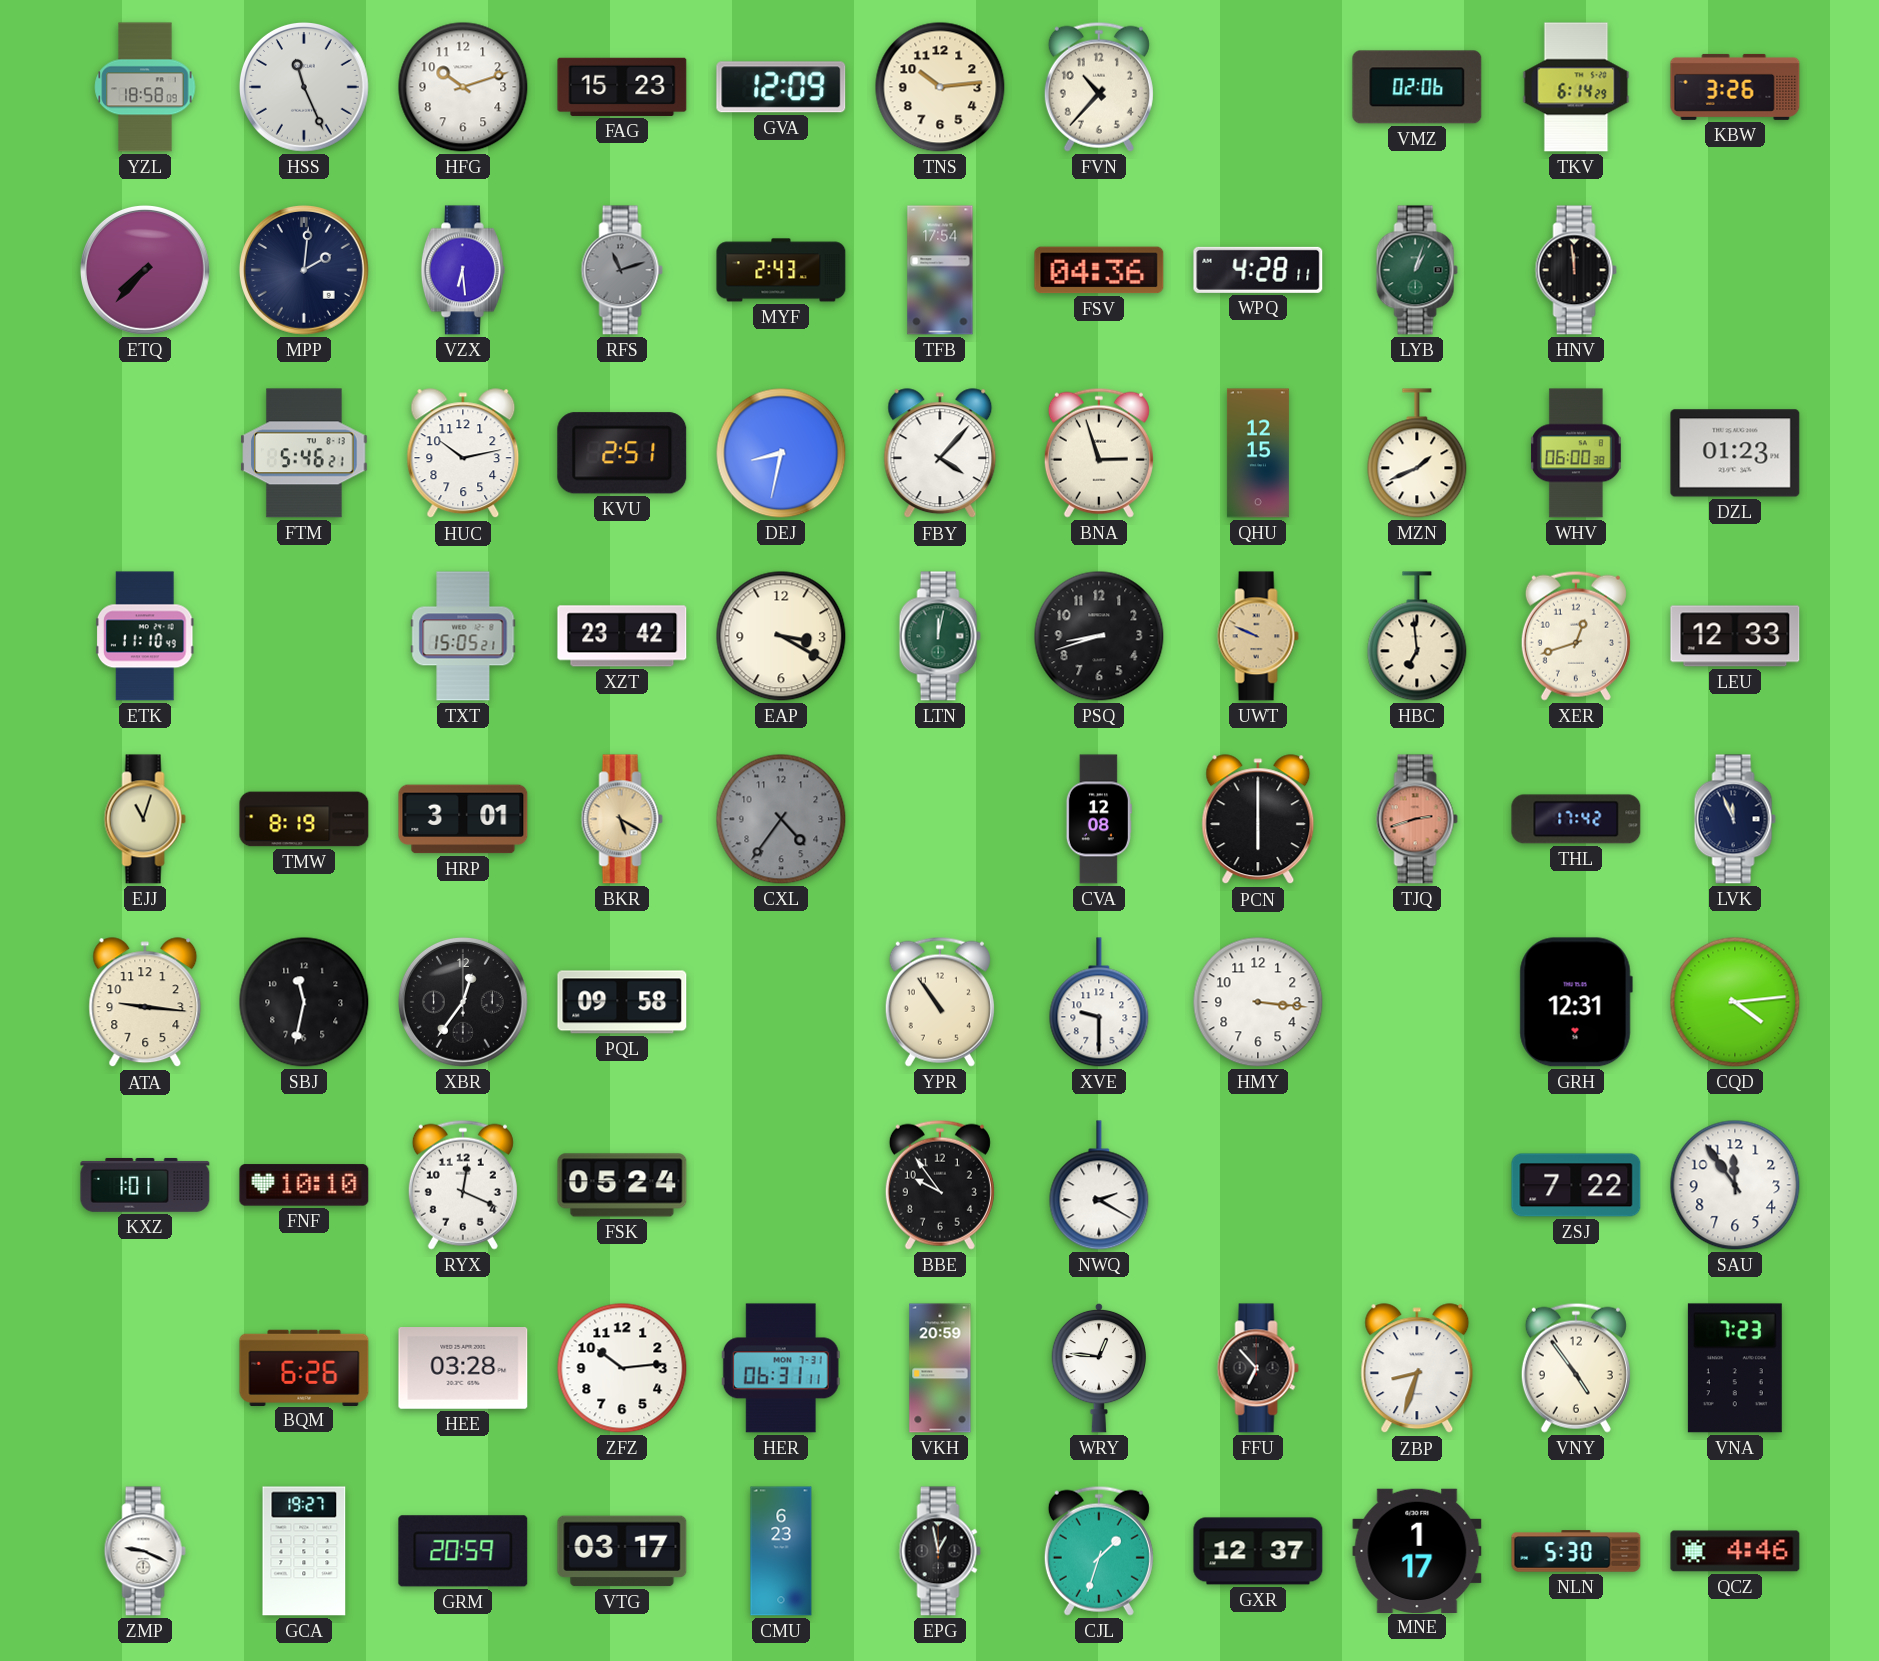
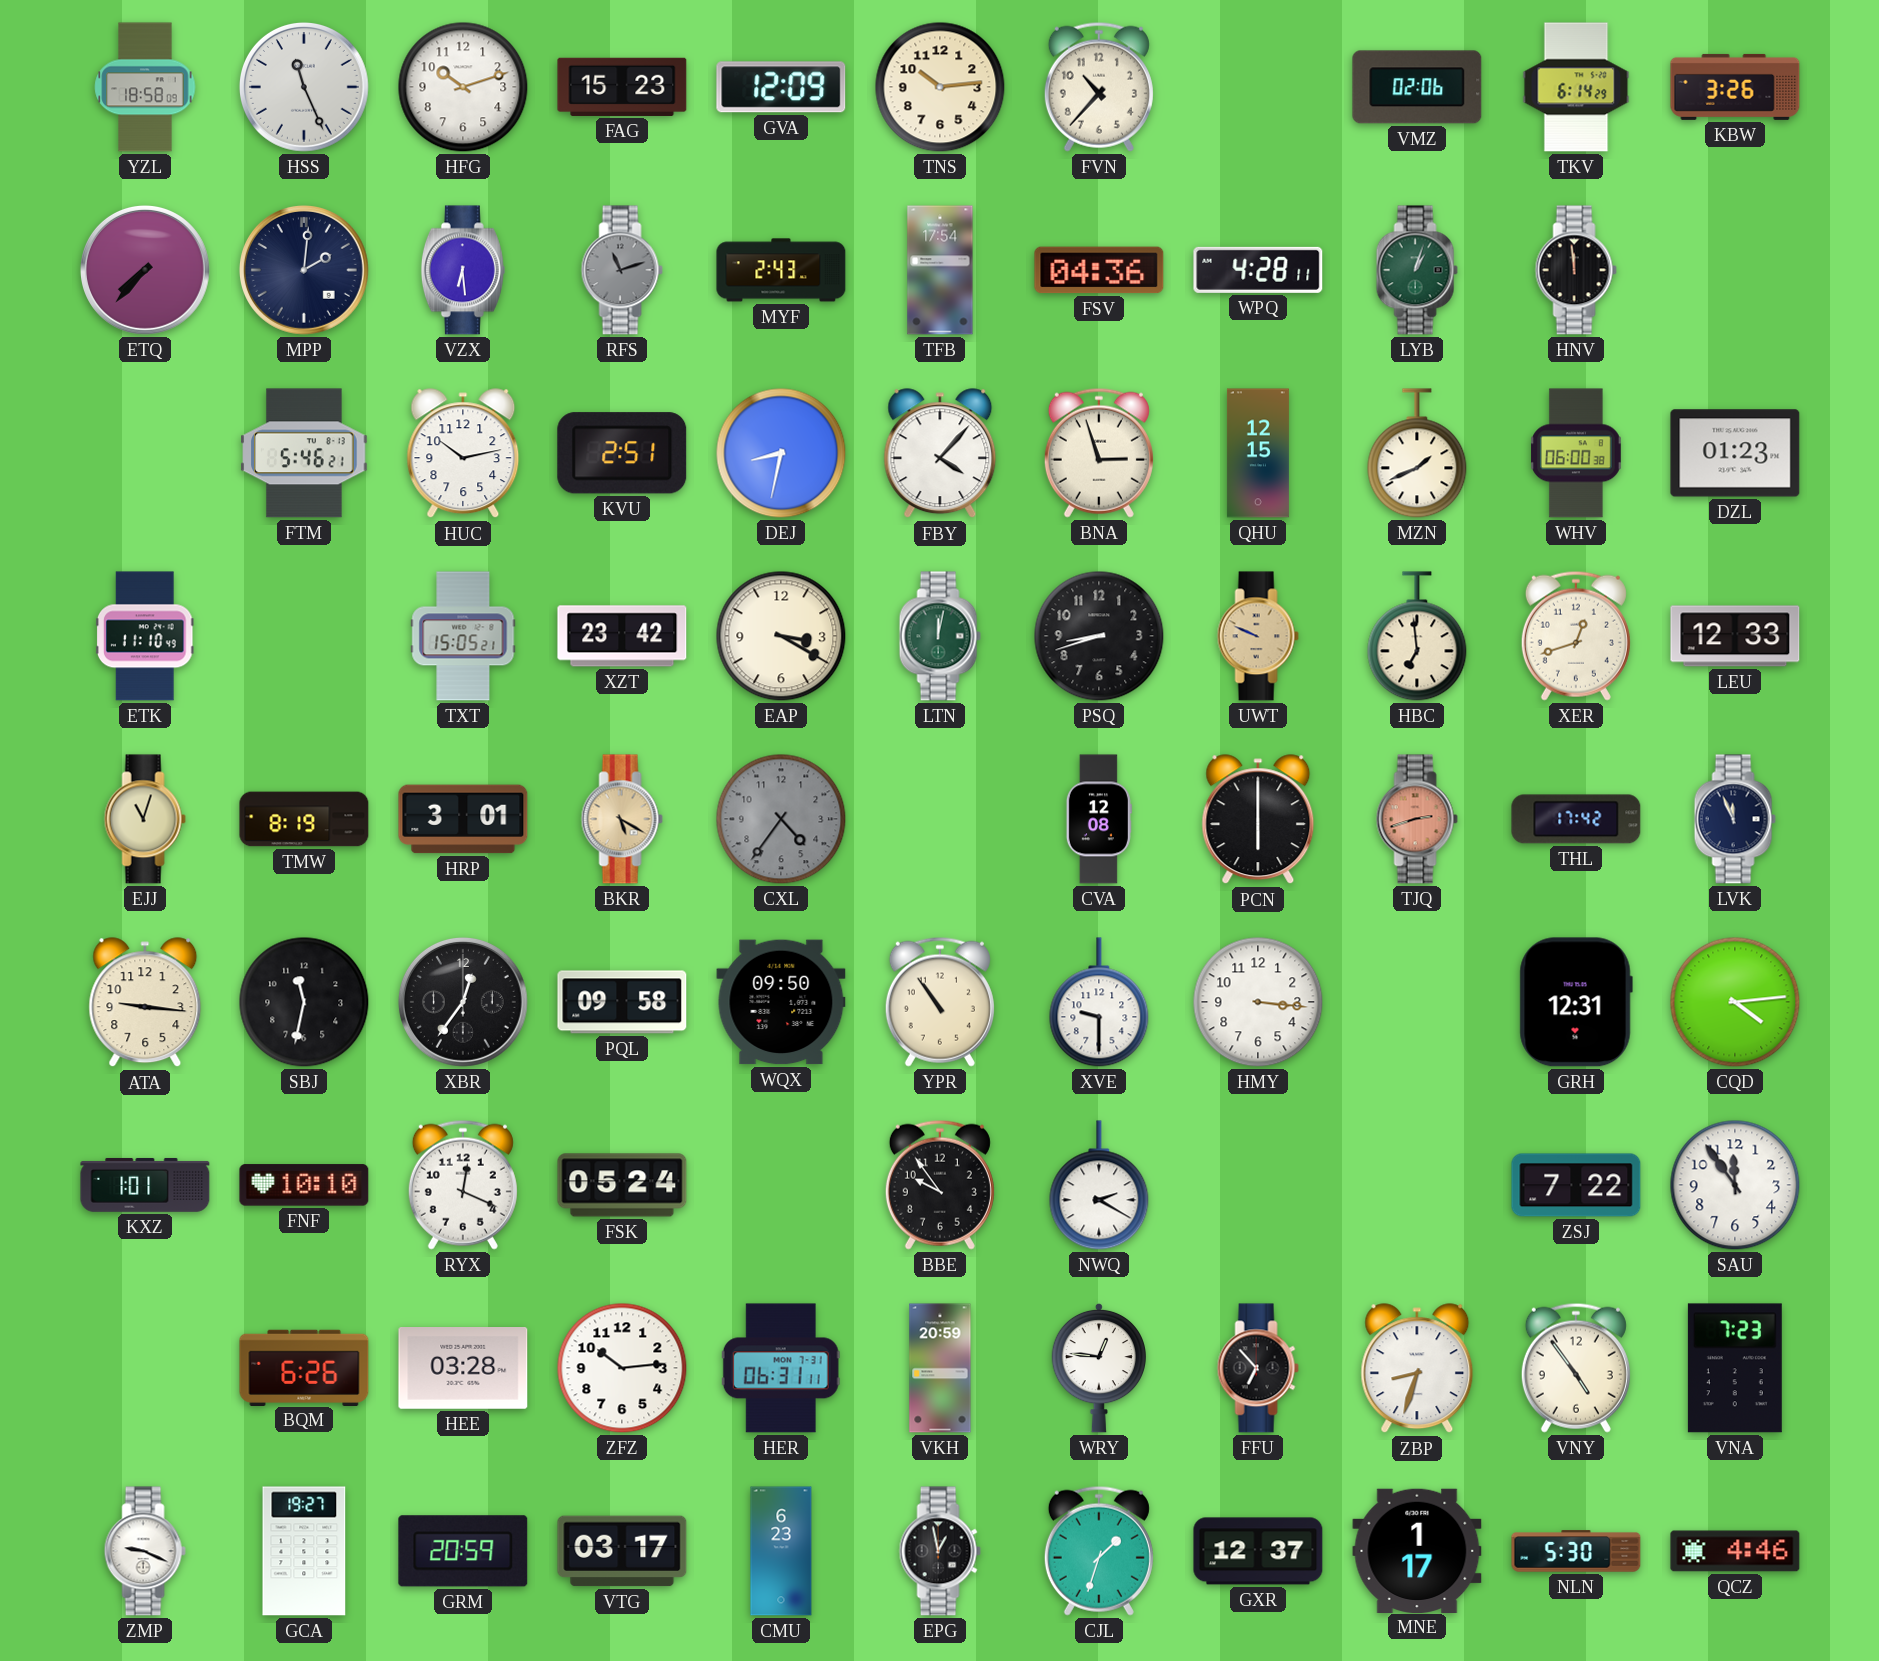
WQX: none -> 09:50
